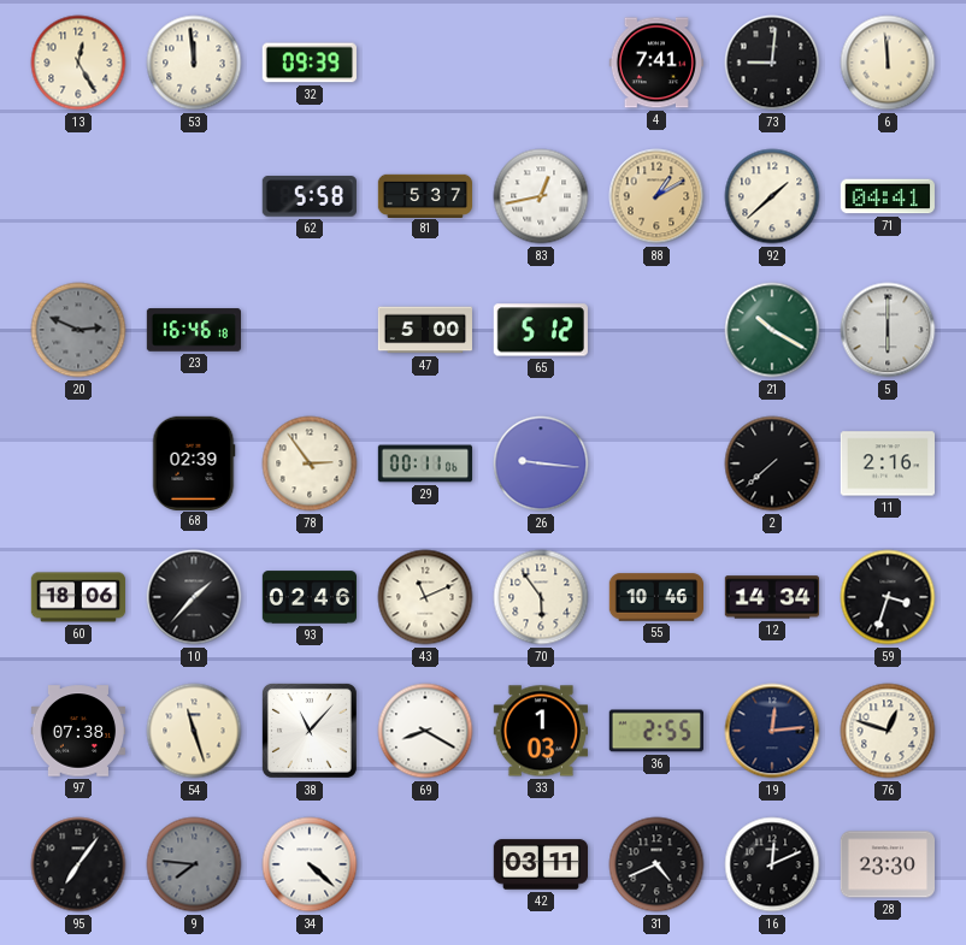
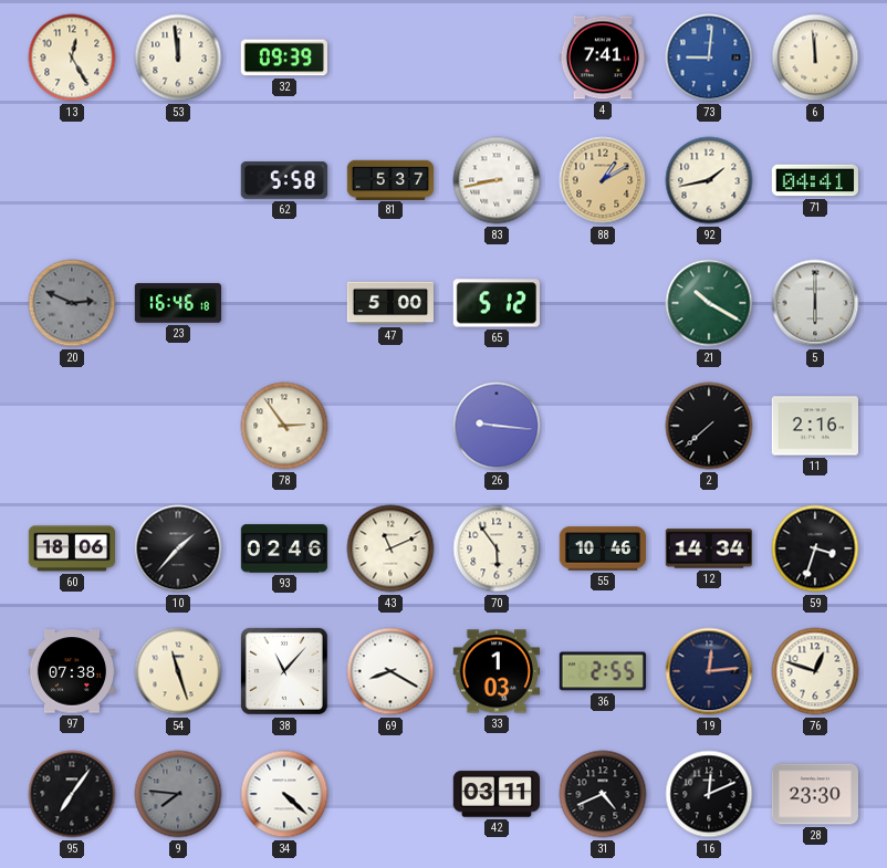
73 dial: black -> blue
83: 12:43 -> 8:43
92: 1:38 -> 1:43
68: 02:39 -> none
29: 00:11 -> none
